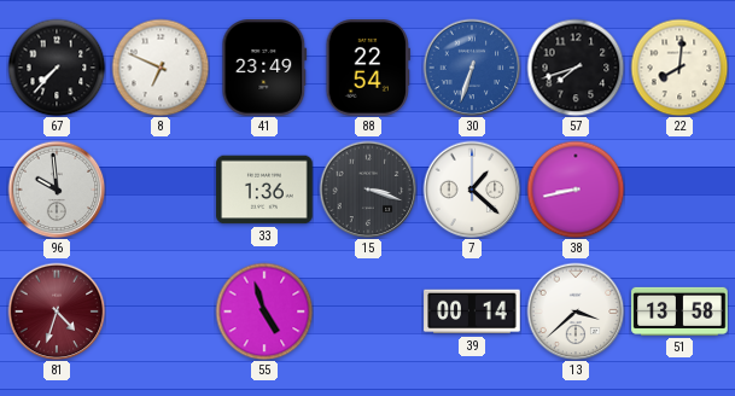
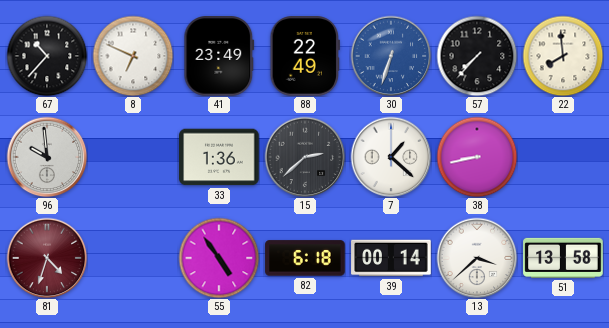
67: 7:37 -> 10:37
88: 22:54 -> 22:49
57: 7:42 -> 7:37
22: 8:01 -> 7:59
15: 3:18 -> 2:38
55: 4:57 -> 4:54
82: none -> 6:18
